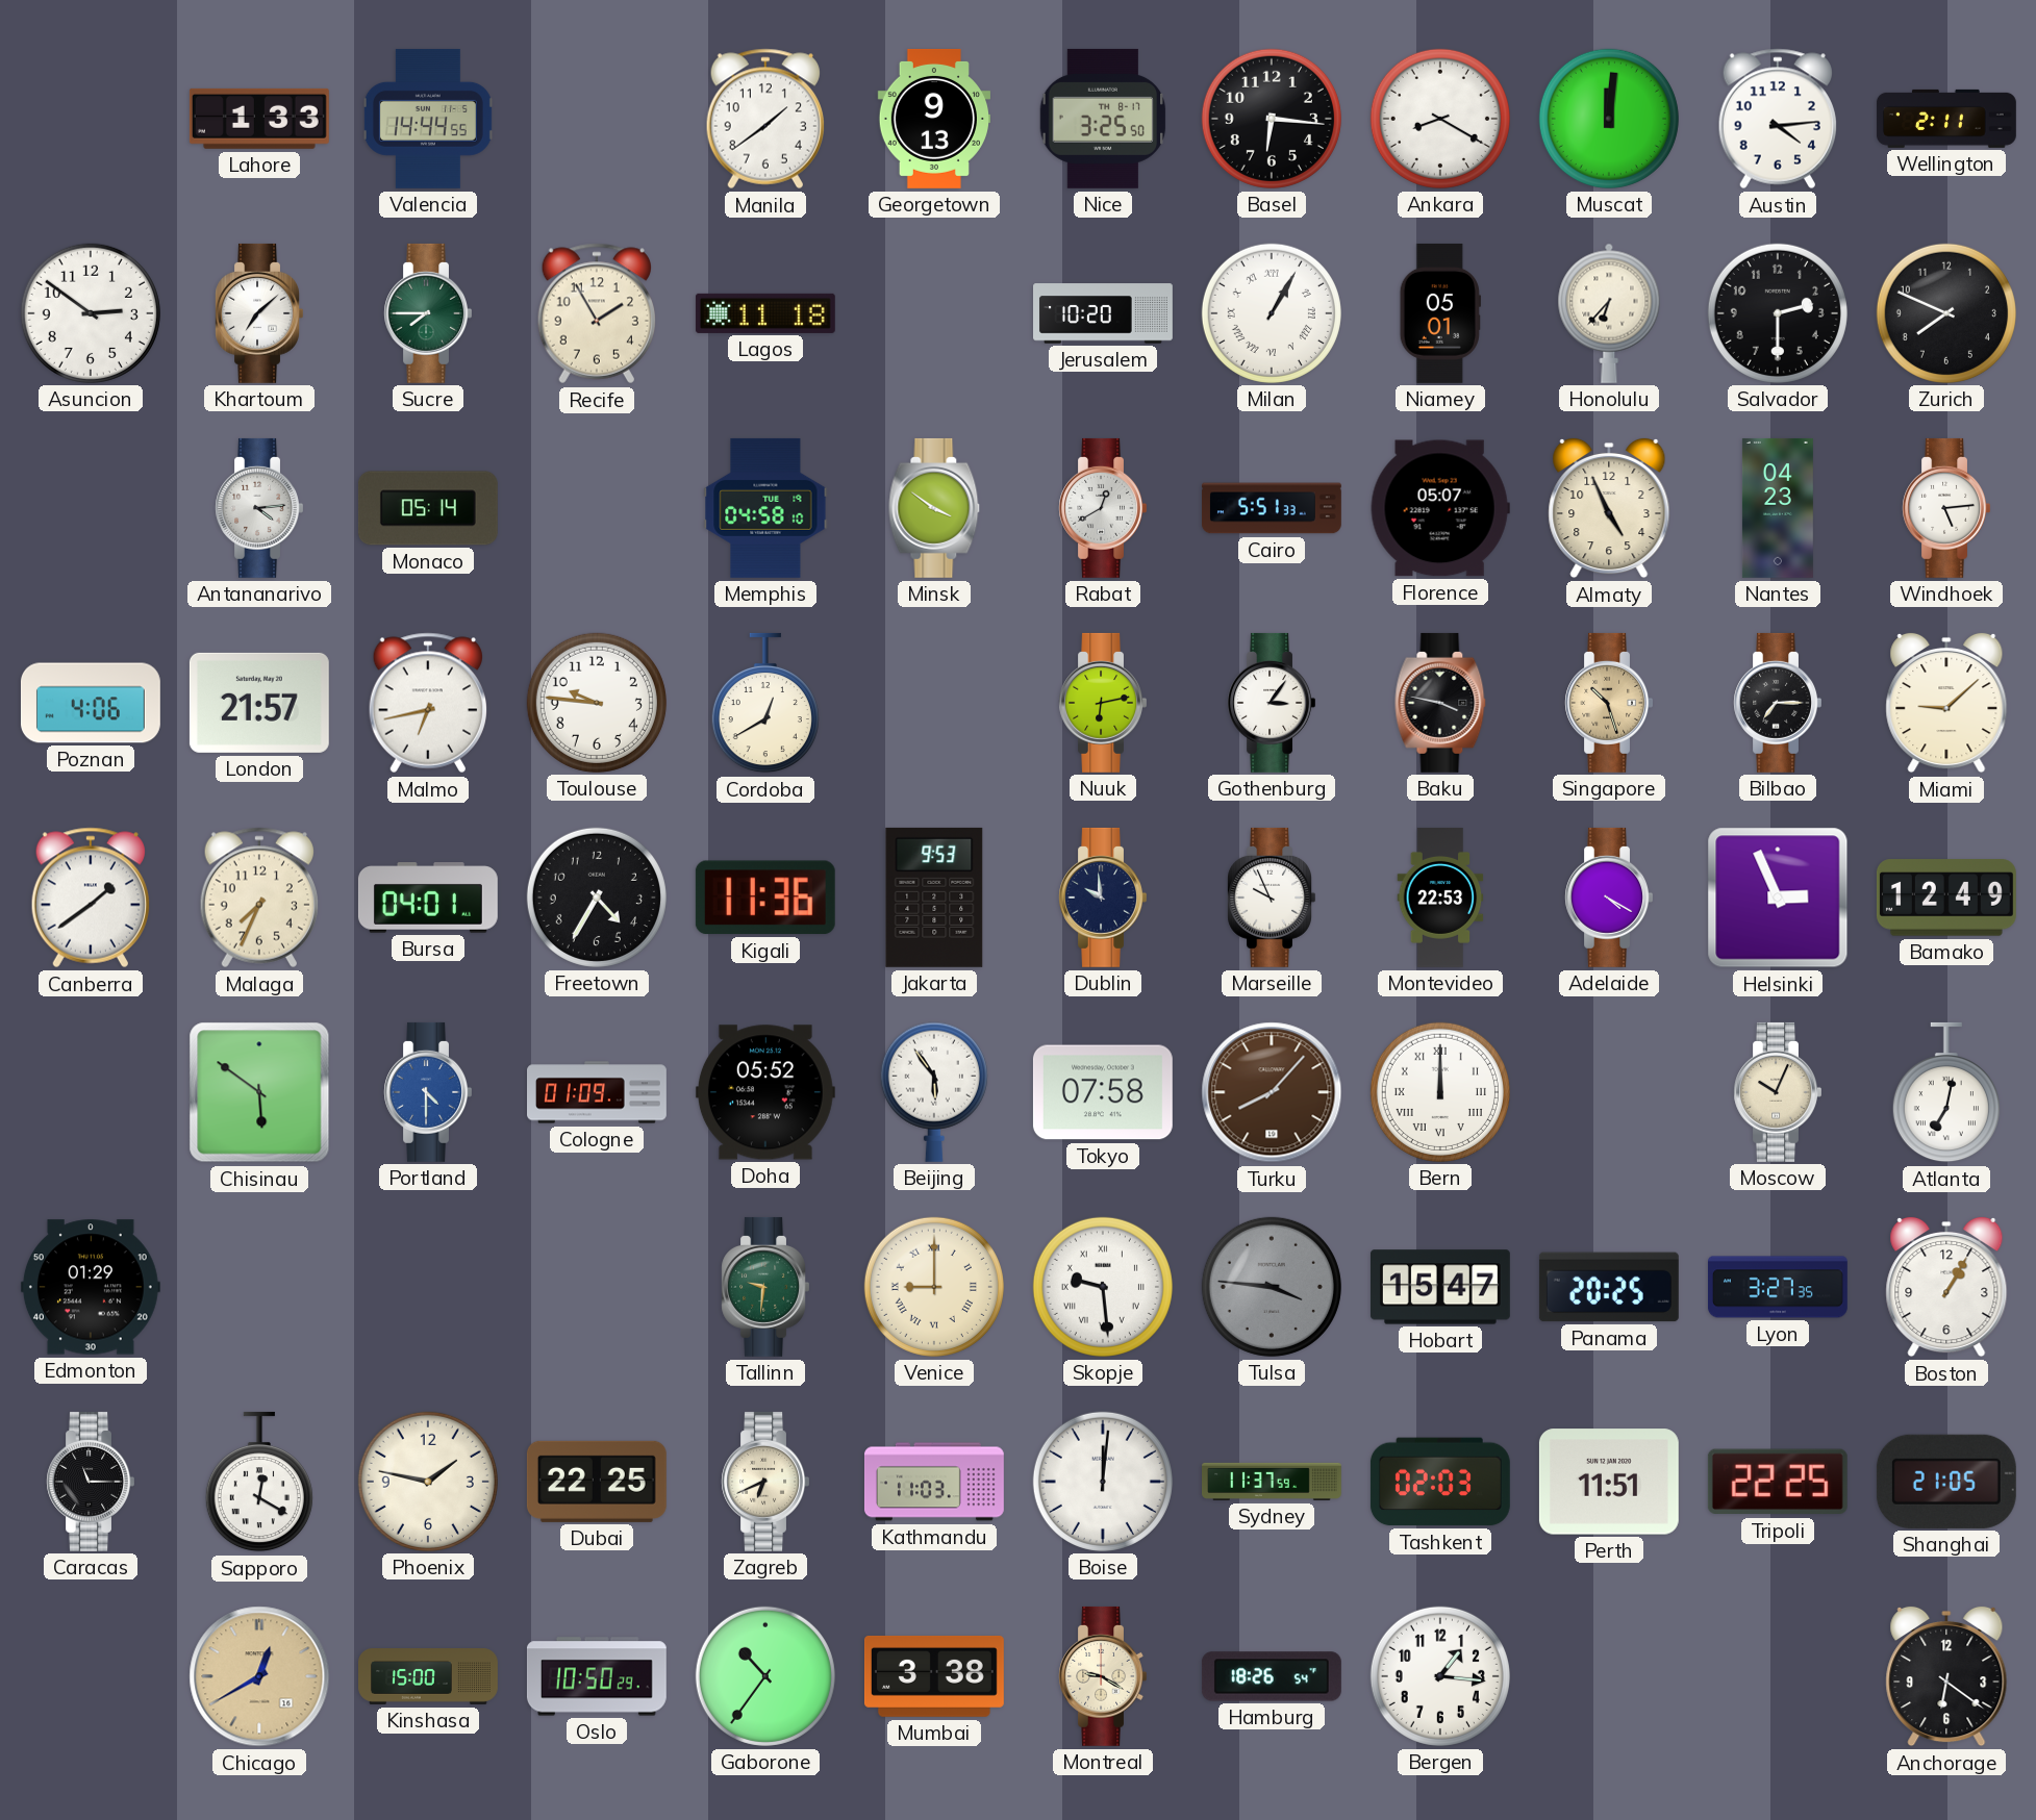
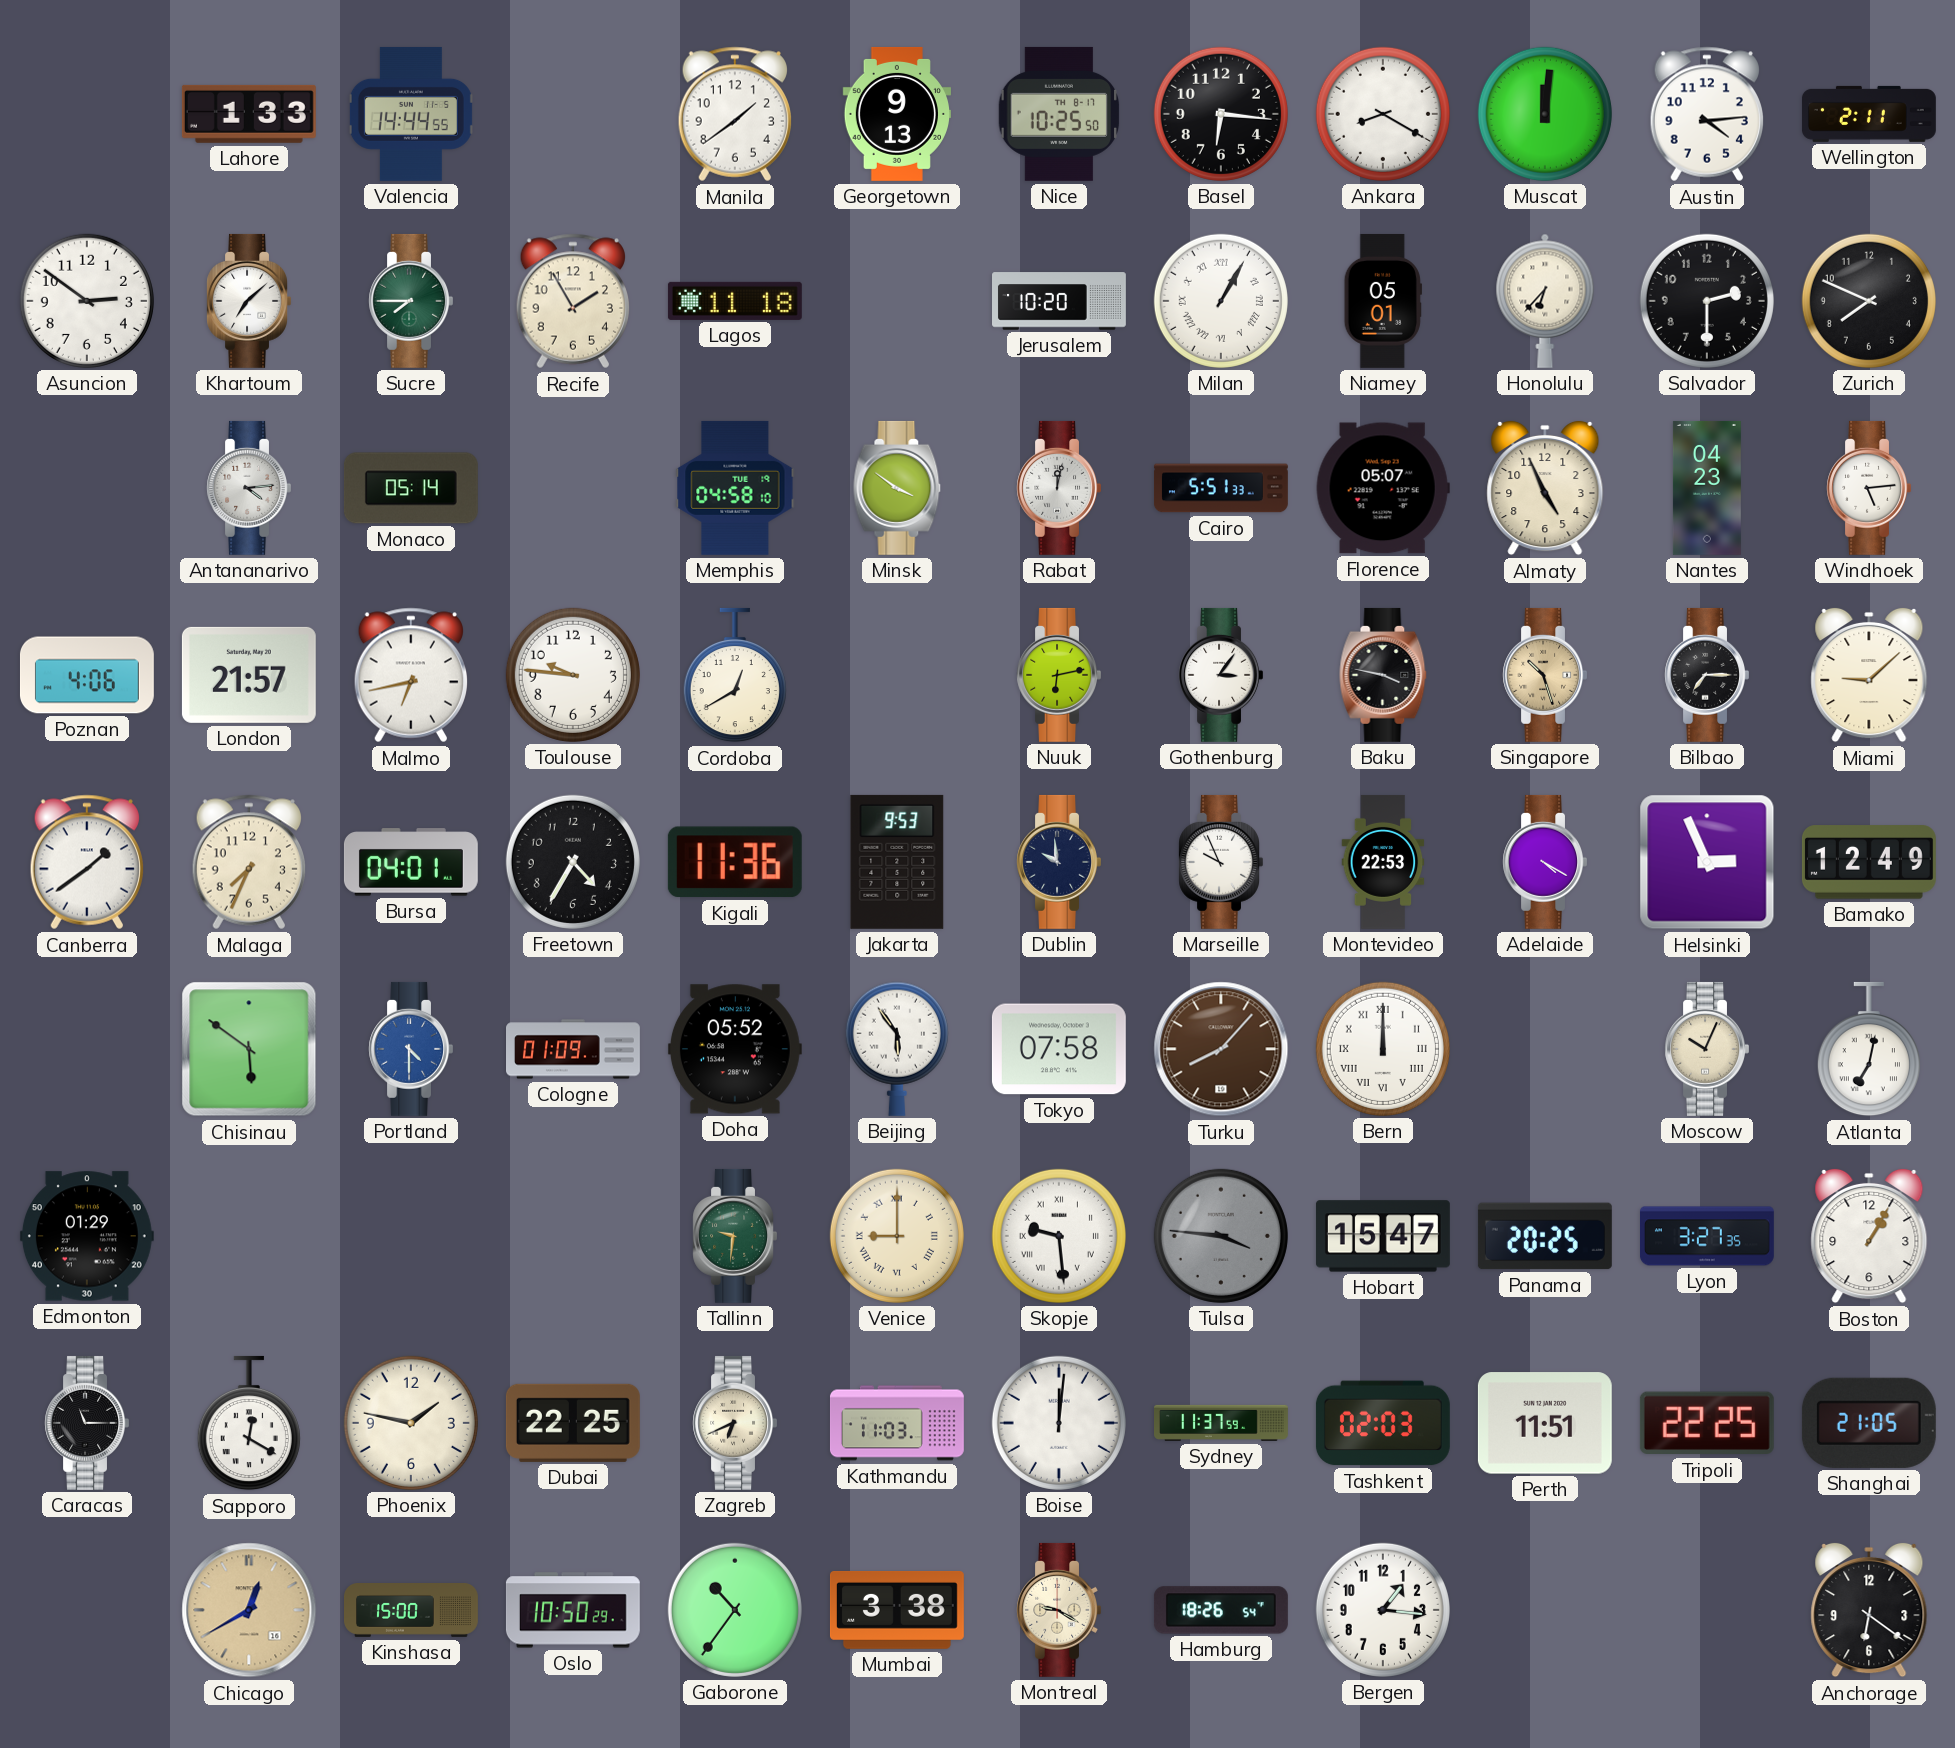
Nice: 3:25 -> 10:25
Rabat: 12:40 -> 12:02
